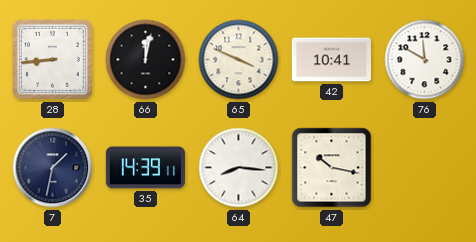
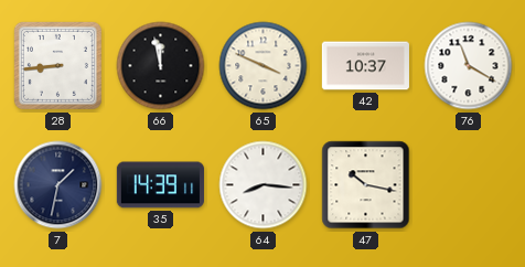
66: 12:02 -> 11:58
42: 10:41 -> 10:37
76: 11:50 -> 11:20
